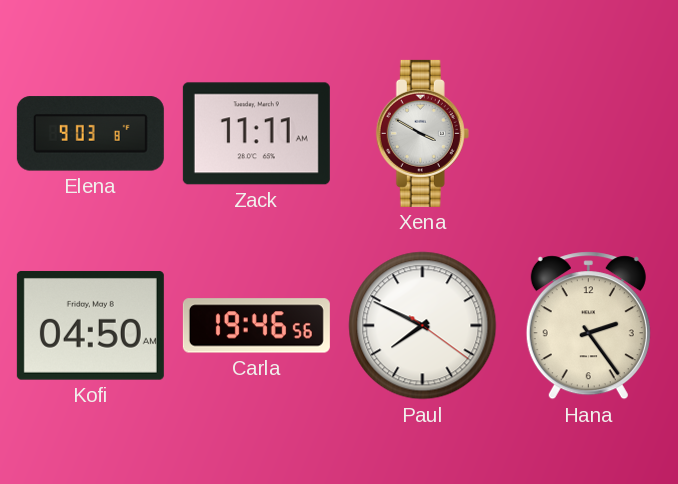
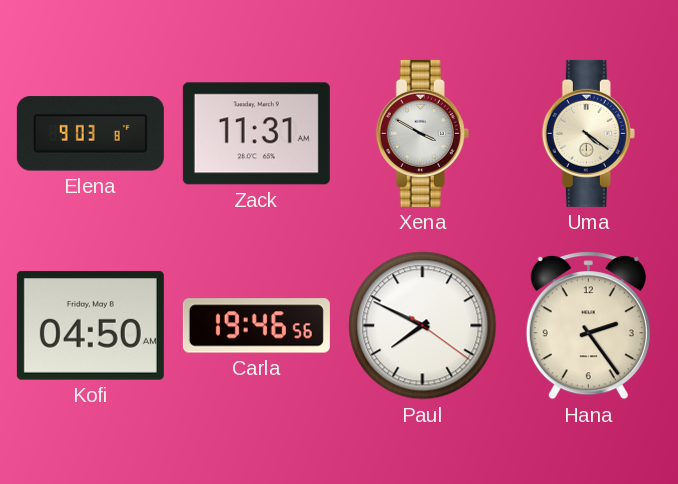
Zack: 11:11 -> 11:31
Uma: none -> 4:21
